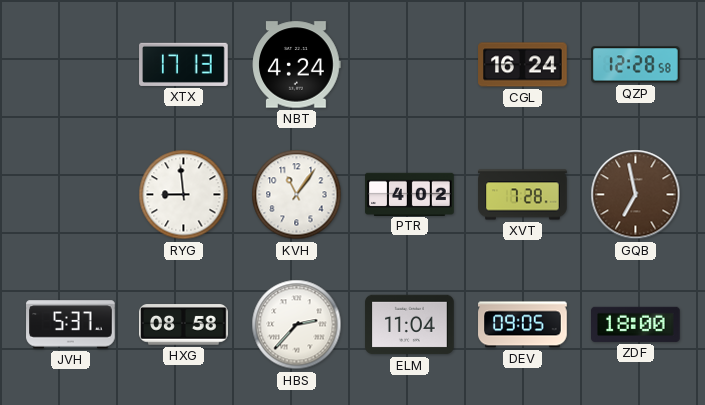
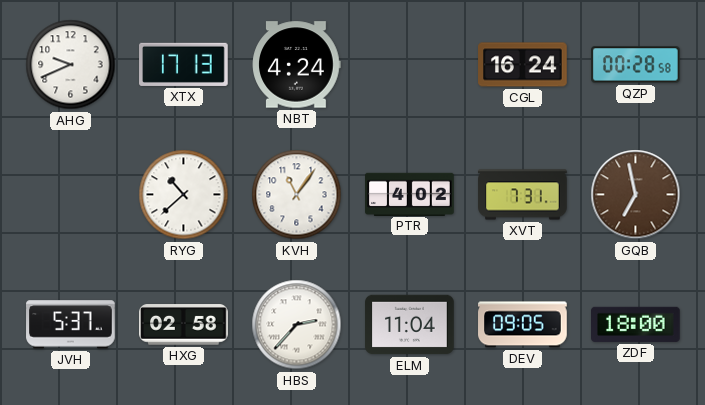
AHG: none -> 9:41
QZP: 12:28 -> 00:28
RYG: 8:59 -> 10:38
XVT: 7:28 -> 7:31
HXG: 08:58 -> 02:58
